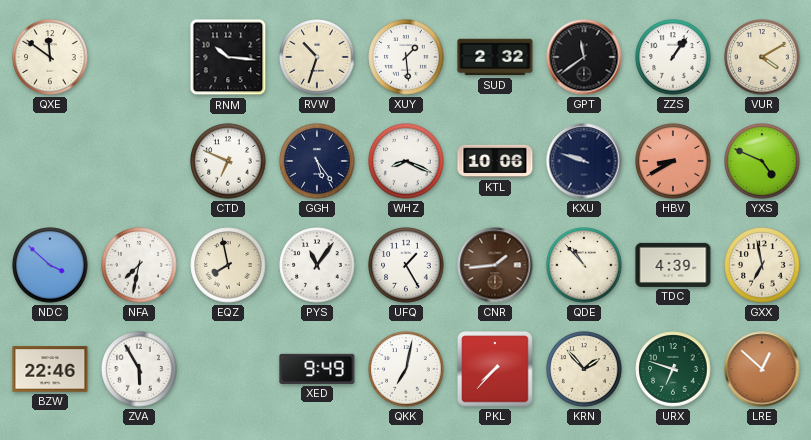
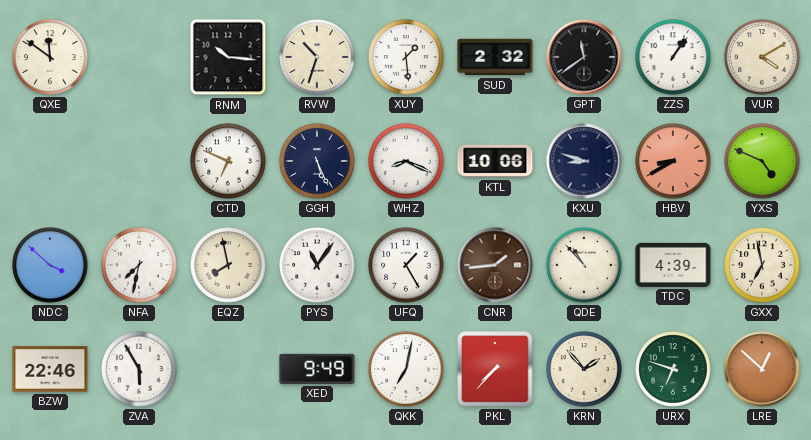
GGH: 5:24 -> 5:26
KXU: 9:48 -> 8:48
